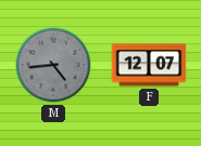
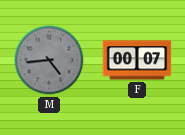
F: 12:07 -> 00:07
